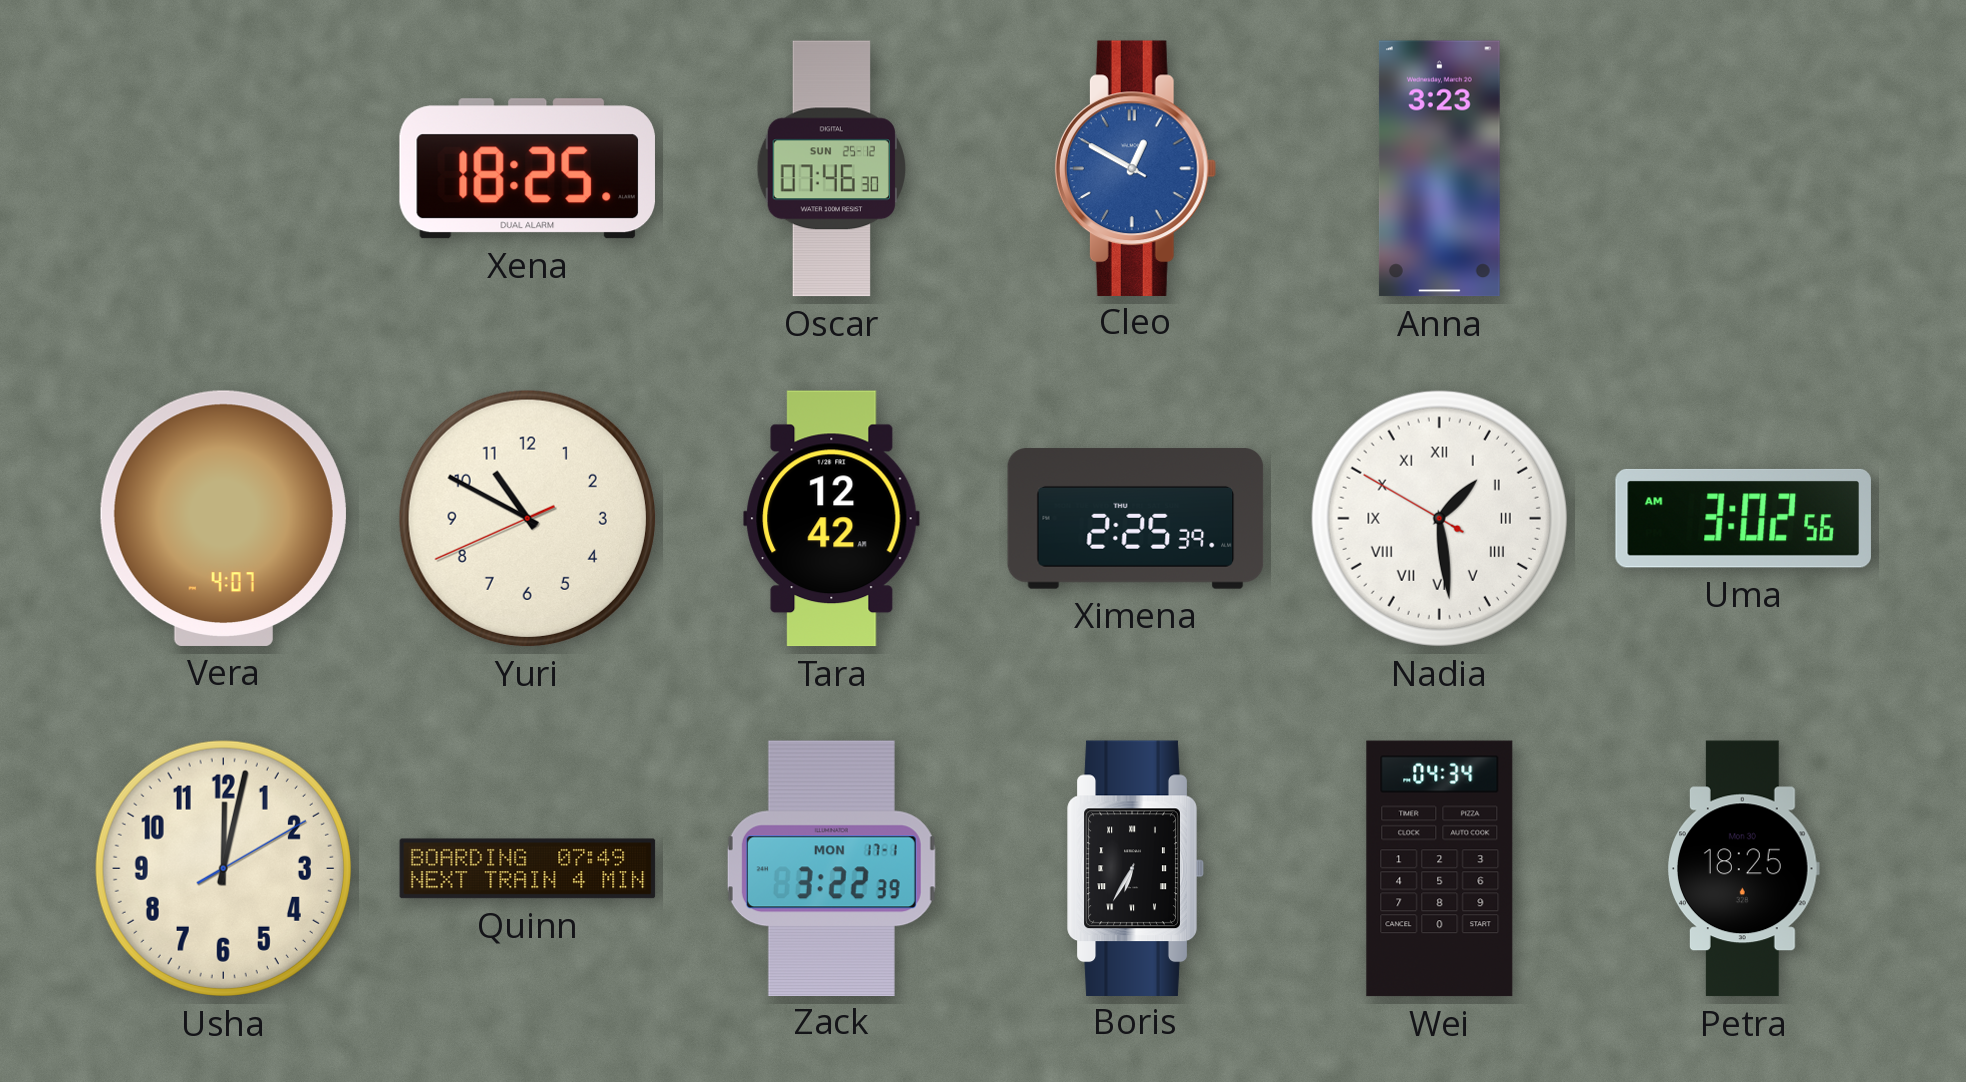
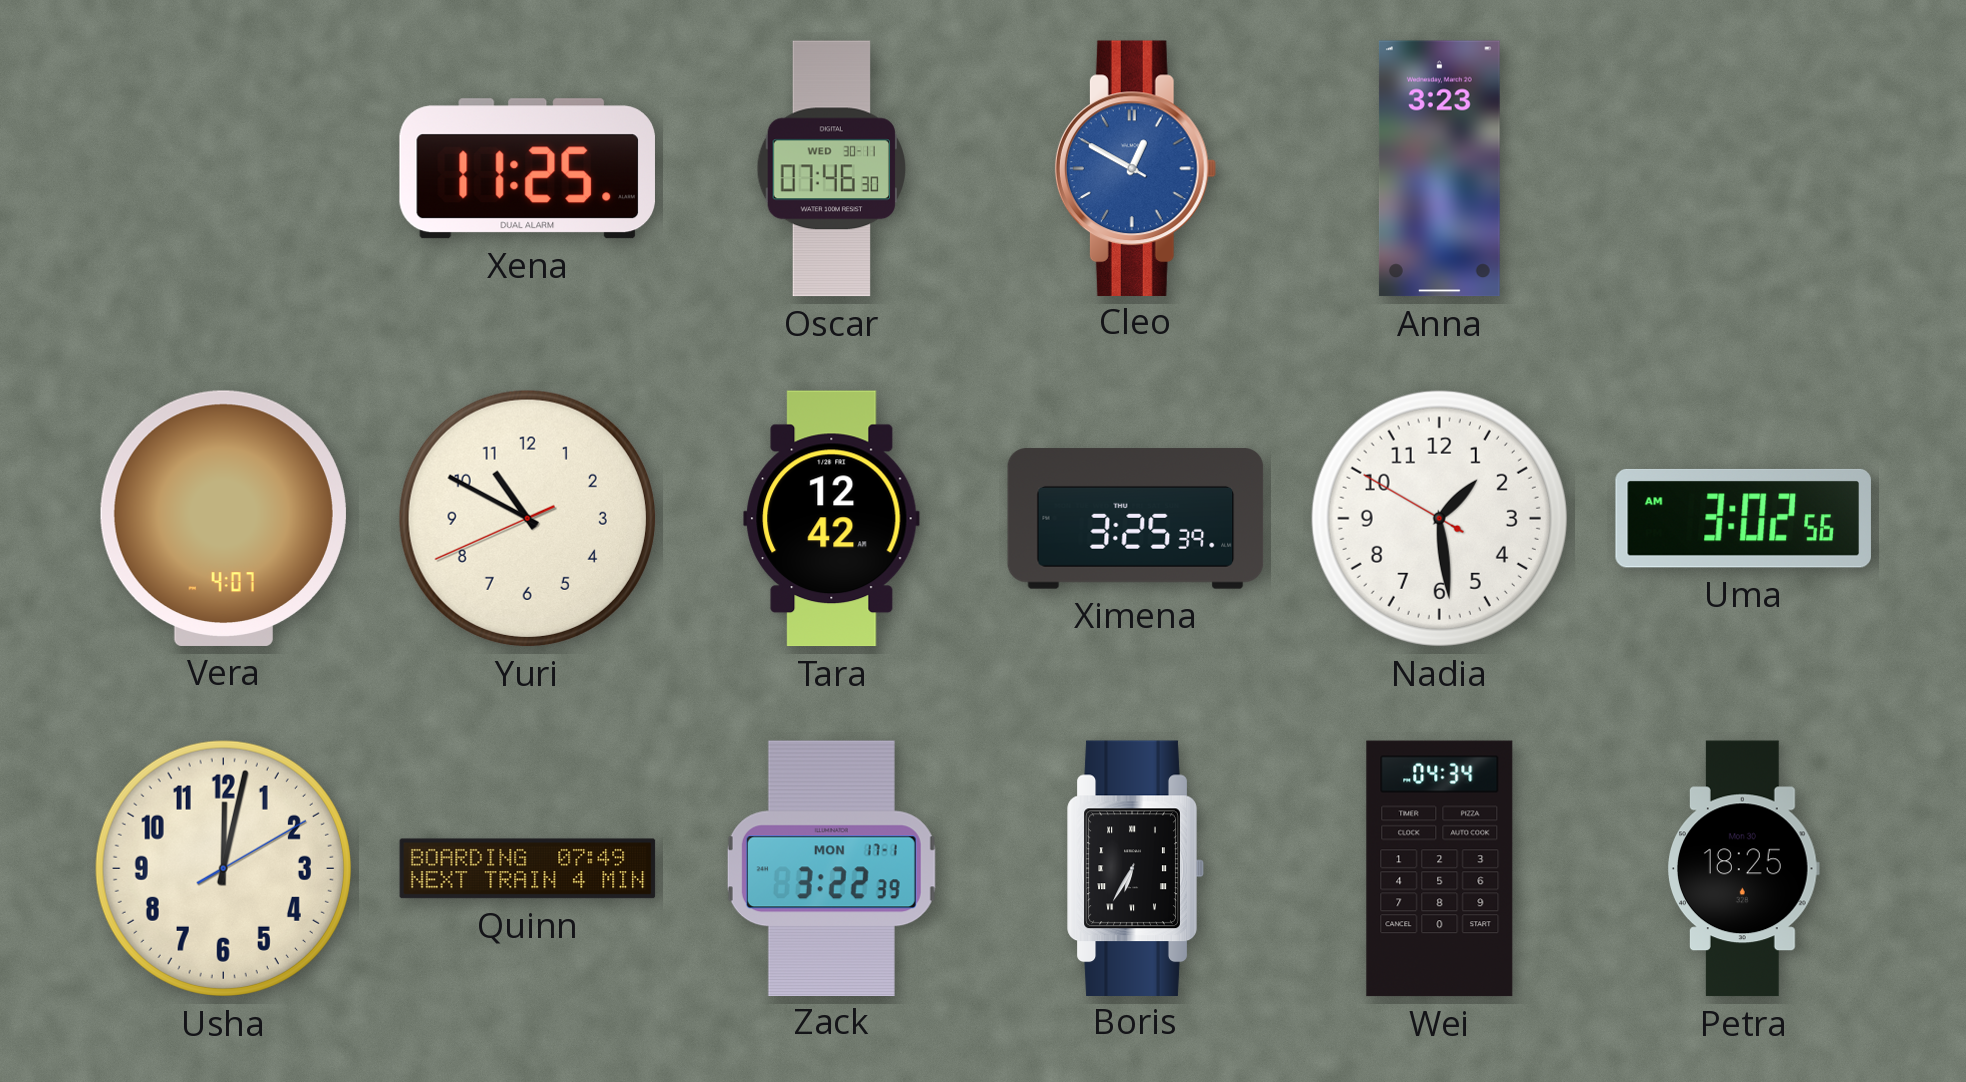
Xena: 18:25 -> 11:25
Oscar date: SUN 25-12 -> WED 30-11
Ximena: 2:25 -> 3:25
Nadia numerals: Roman -> Arabic
